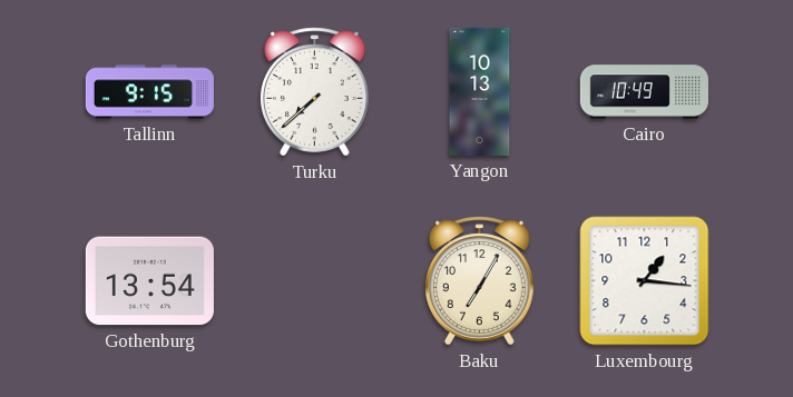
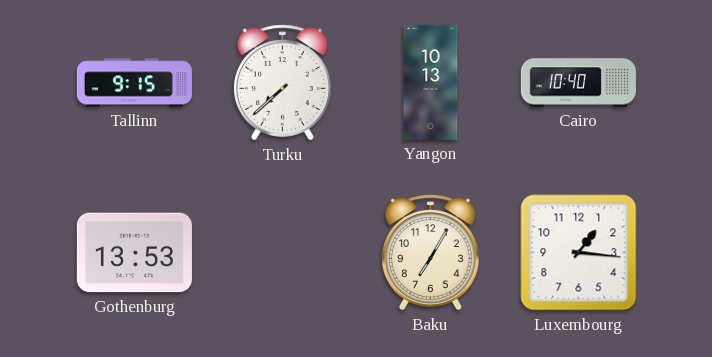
Cairo: 10:49 -> 10:40
Gothenburg: 13:54 -> 13:53
